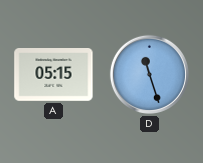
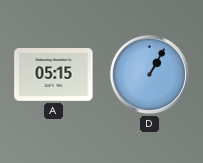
D: 11:27 -> 1:05
